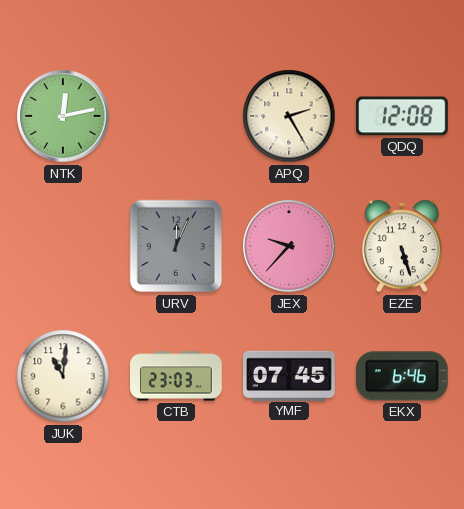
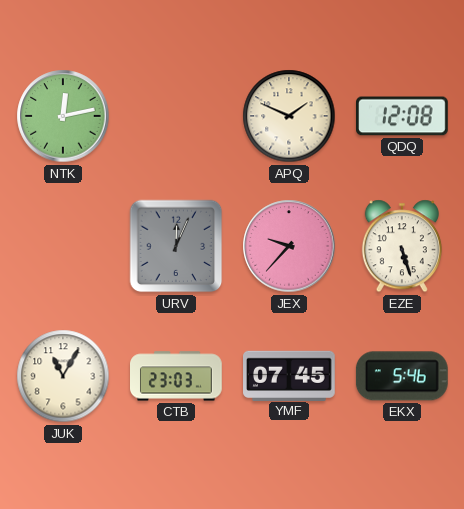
APQ: 2:25 -> 1:49
JUK: 11:01 -> 11:05
EKX: 6:46 -> 5:46
